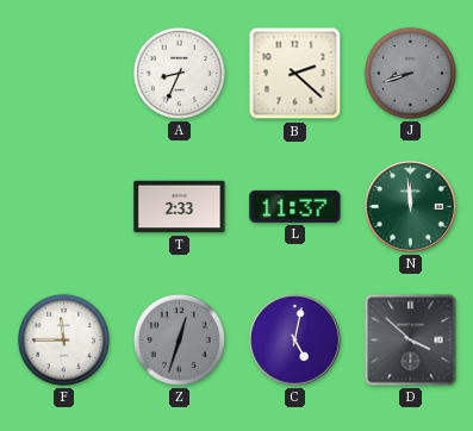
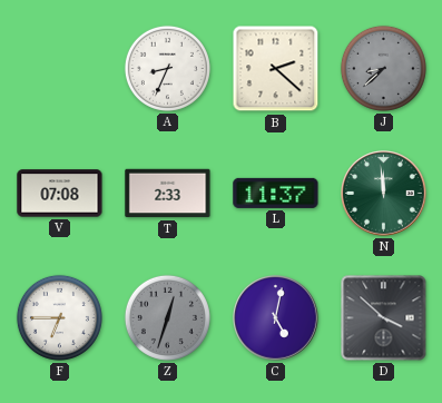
J: 8:42 -> 8:38
V: none -> 07:08
F: 11:45 -> 6:45
